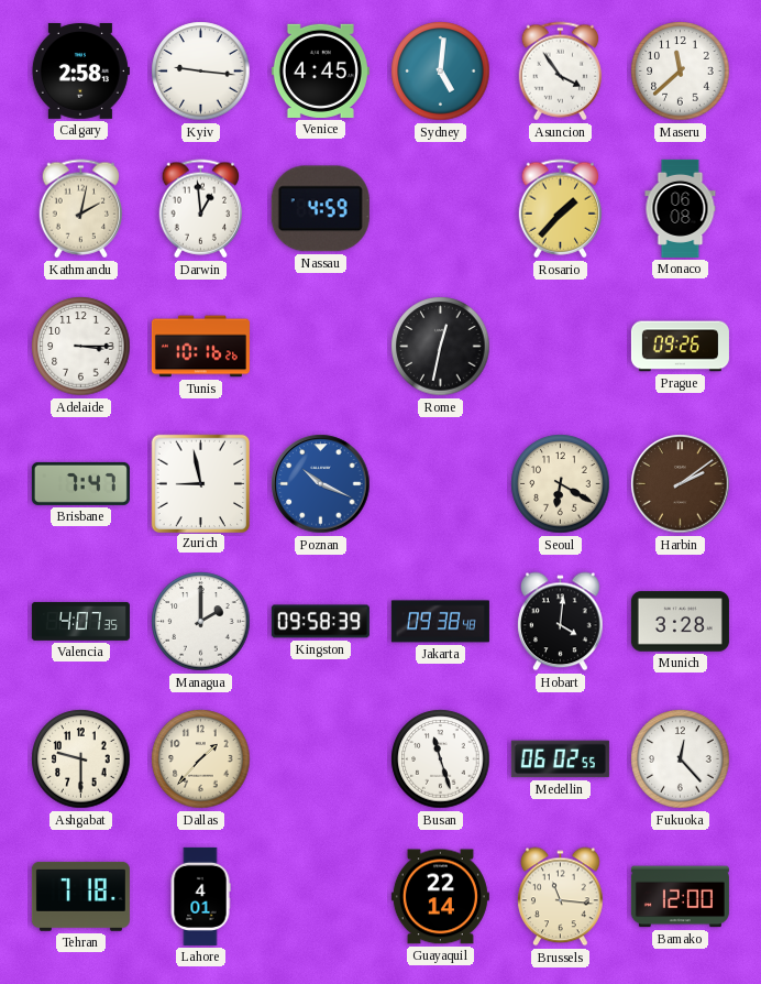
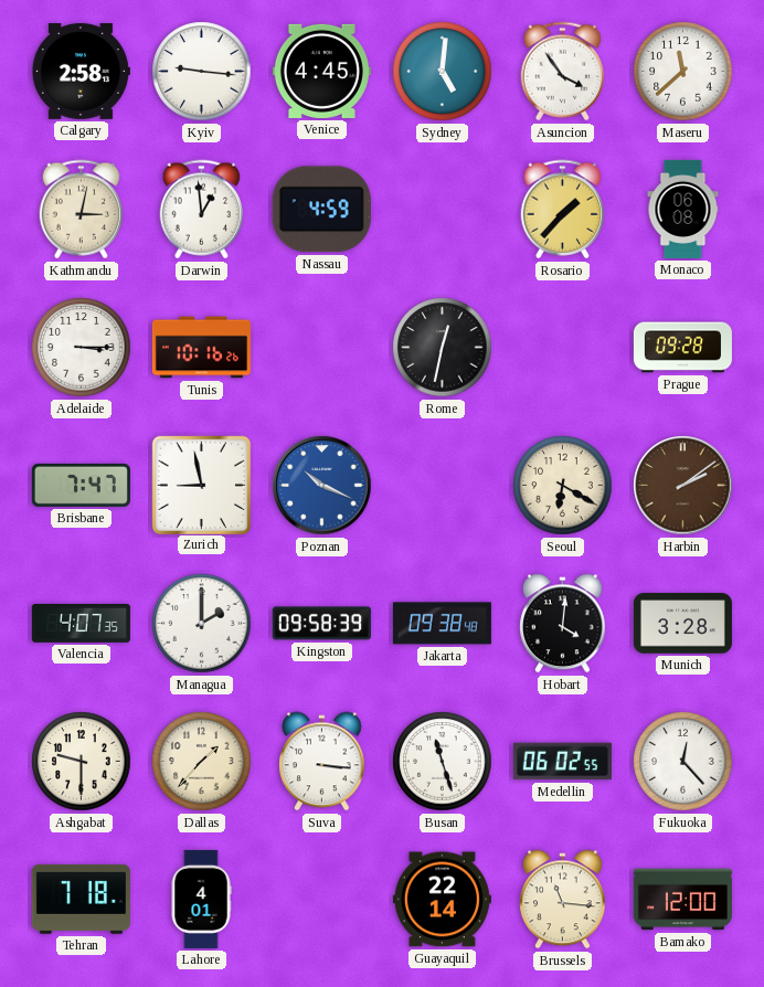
Kathmandu: 2:02 -> 3:02
Prague: 09:26 -> 09:28
Suva: none -> 3:16
